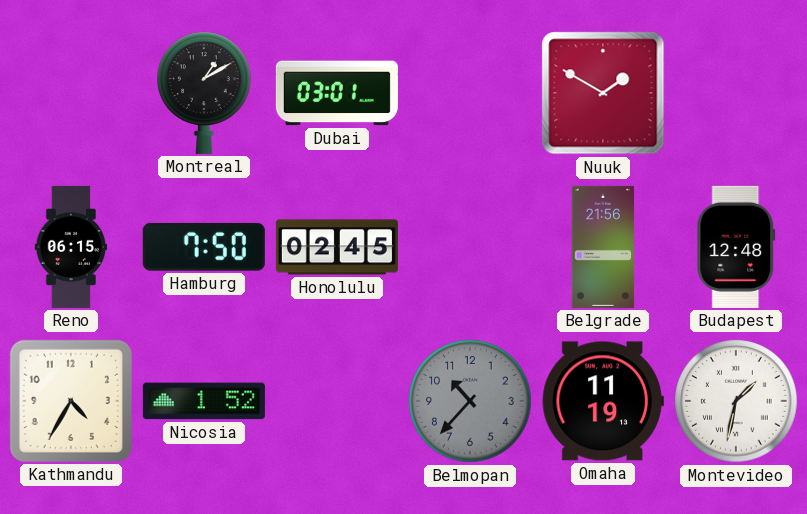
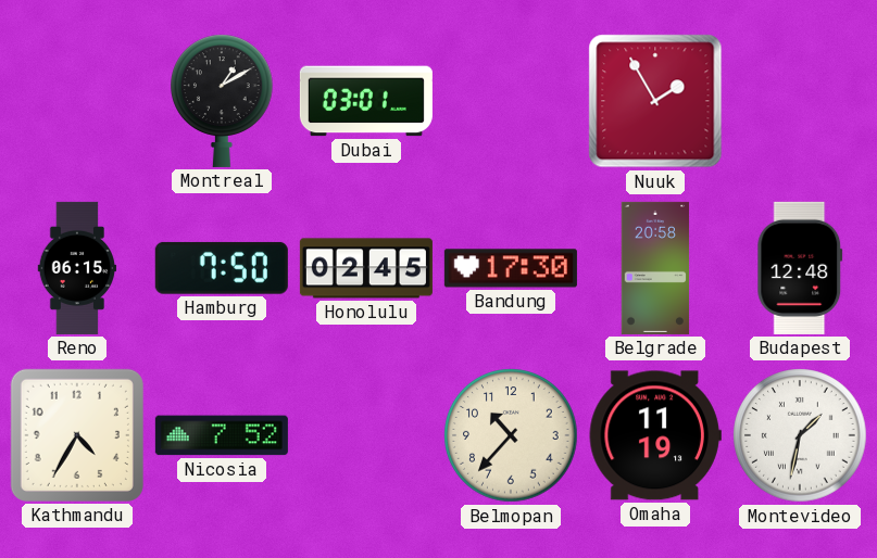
Nuuk: 1:50 -> 1:55
Bandung: none -> 17:30
Belgrade: 21:56 -> 20:58
Nicosia: 1:52 -> 7:52
Belmopan dial: grey -> cream
